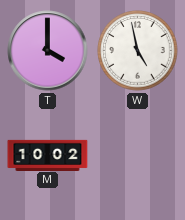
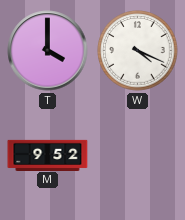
W: 4:58 -> 4:19
M: 10:02 -> 9:52
